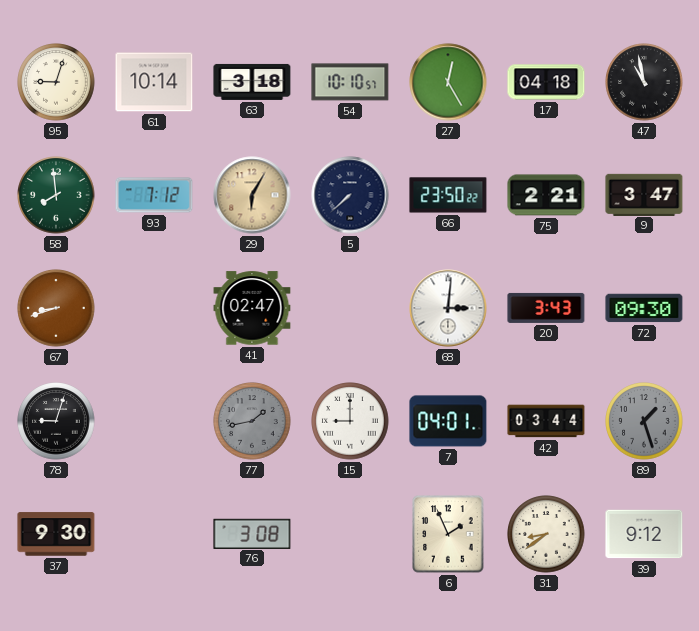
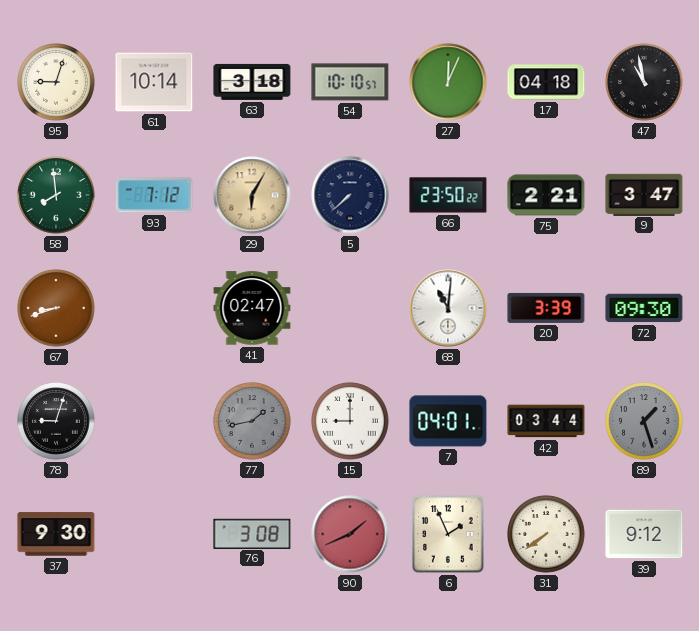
27: 12:25 -> 12:04
68: 3:01 -> 11:01
20: 3:43 -> 3:39
90: none -> 1:41
31: 8:39 -> 7:39
